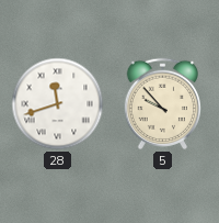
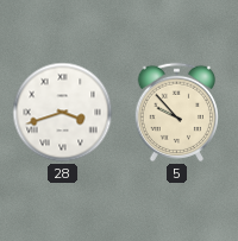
28: 11:42 -> 3:42
